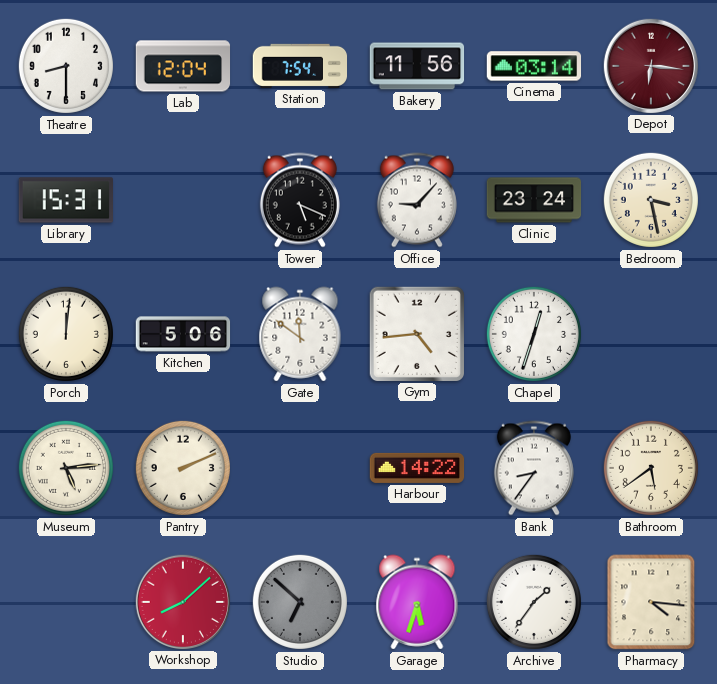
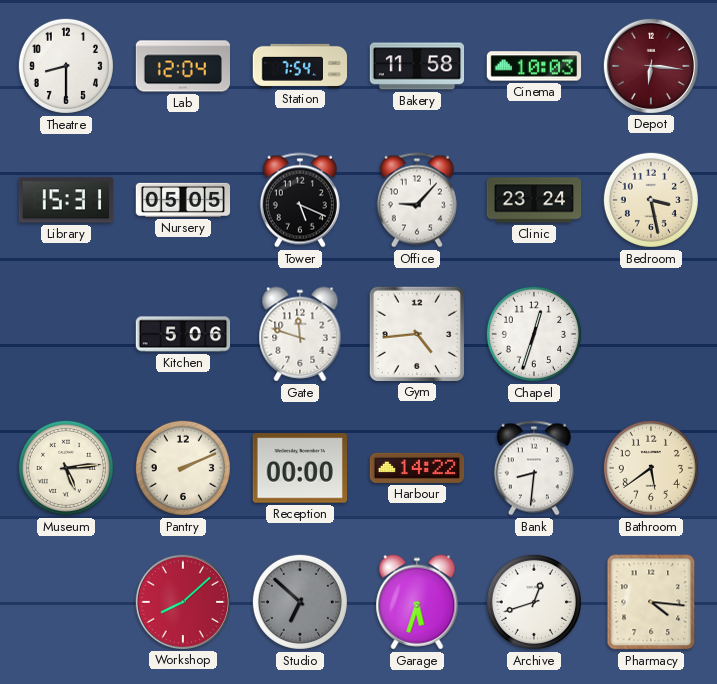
Bakery: 11:56 -> 11:58
Cinema: 03:14 -> 10:03
Nursery: none -> 05:05
Porch: 12:01 -> none
Gate: 11:51 -> 11:48
Reception: none -> 00:00
Bank: 8:36 -> 8:31
Archive: 1:36 -> 12:42
